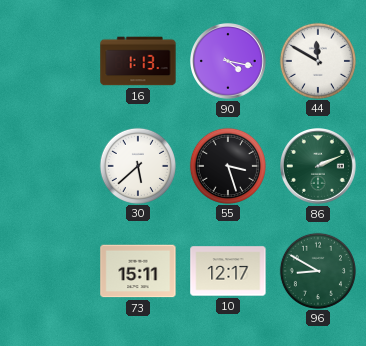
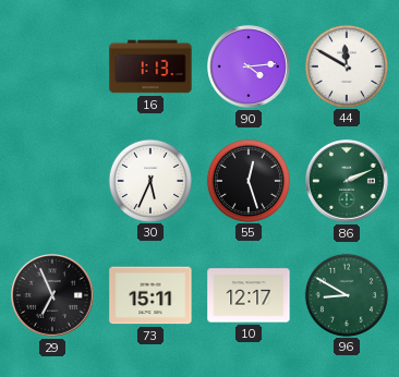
90: 4:17 -> 4:14
30: 5:38 -> 5:34
55: 3:27 -> 12:27
29: none -> 6:56
